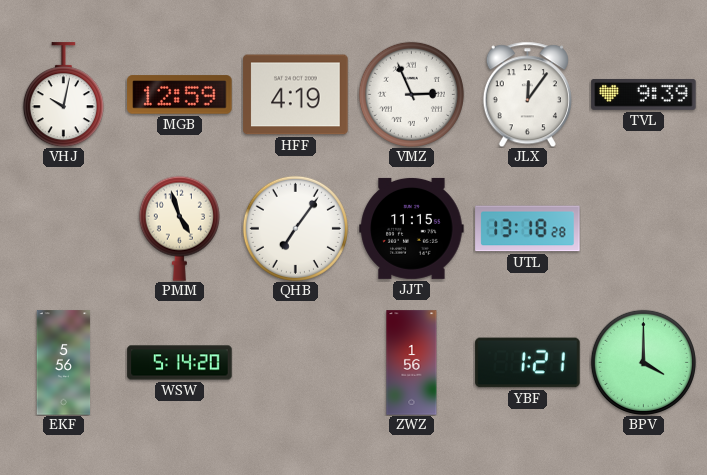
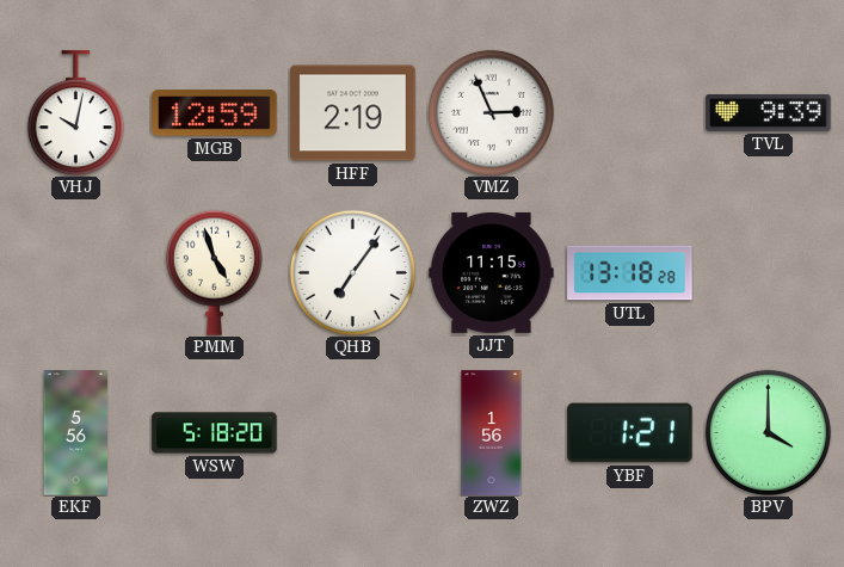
HFF: 4:19 -> 2:19
JLX: 12:06 -> none
WSW: 5:14 -> 5:18
